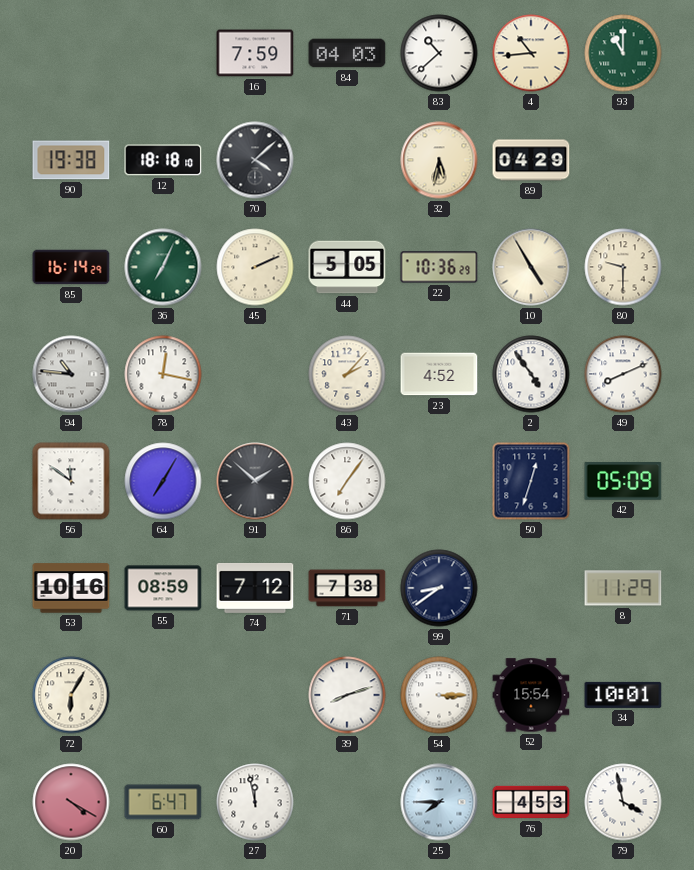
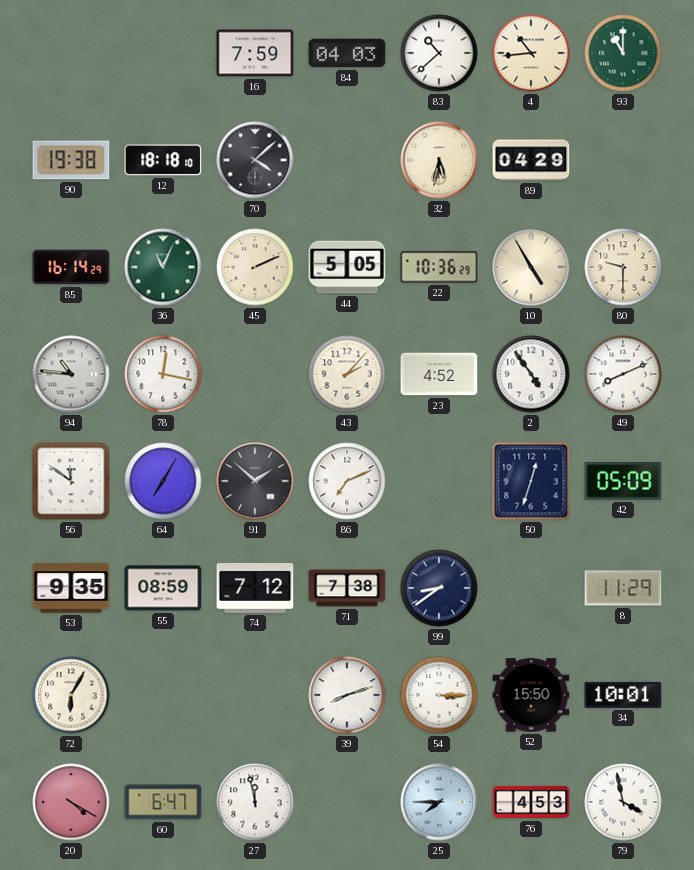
36: 7:04 -> 11:04
86: 7:06 -> 7:11
53: 10:16 -> 9:35
52: 15:54 -> 15:50
